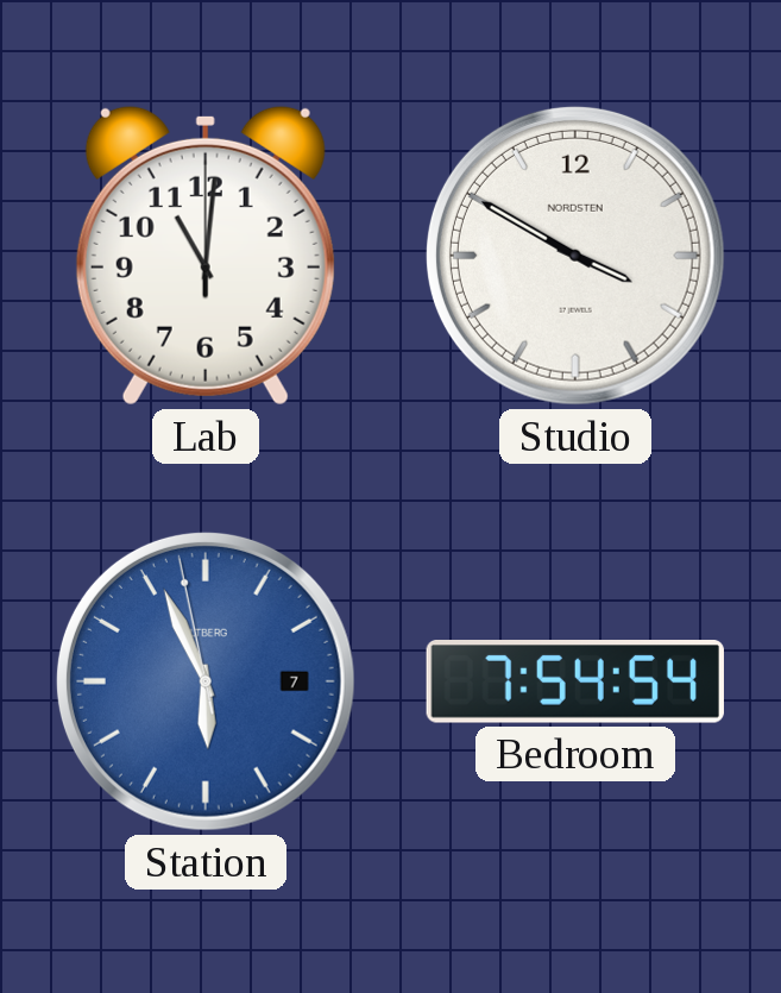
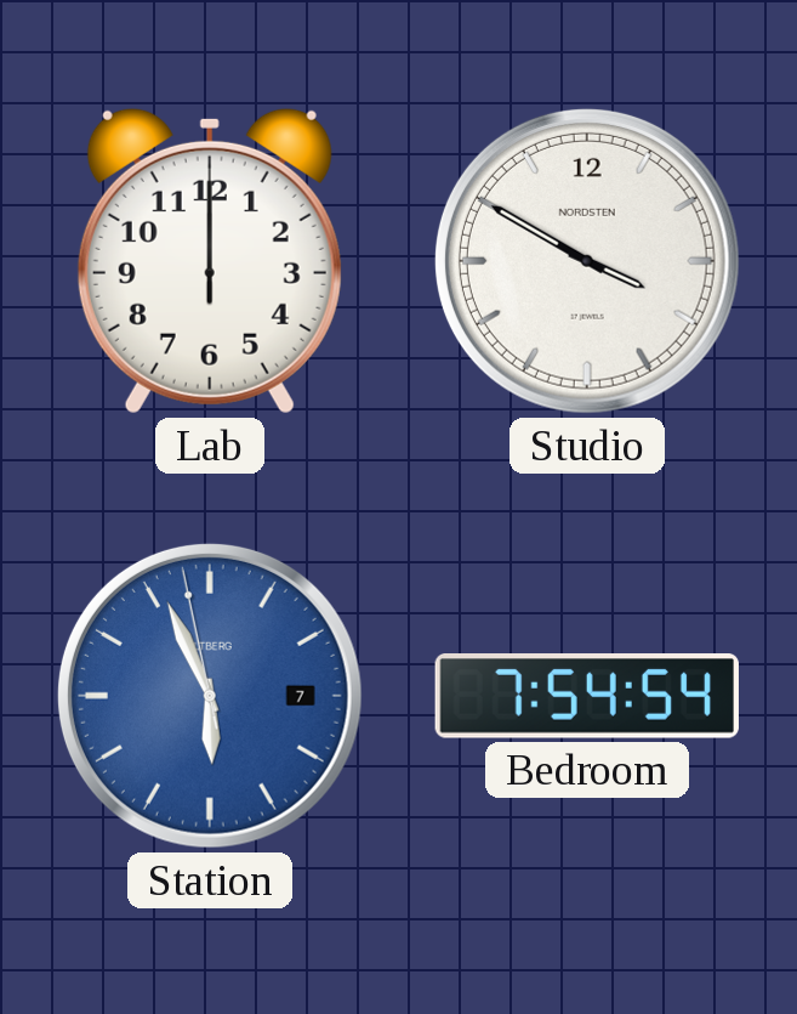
Lab: 11:01 -> 12:00
